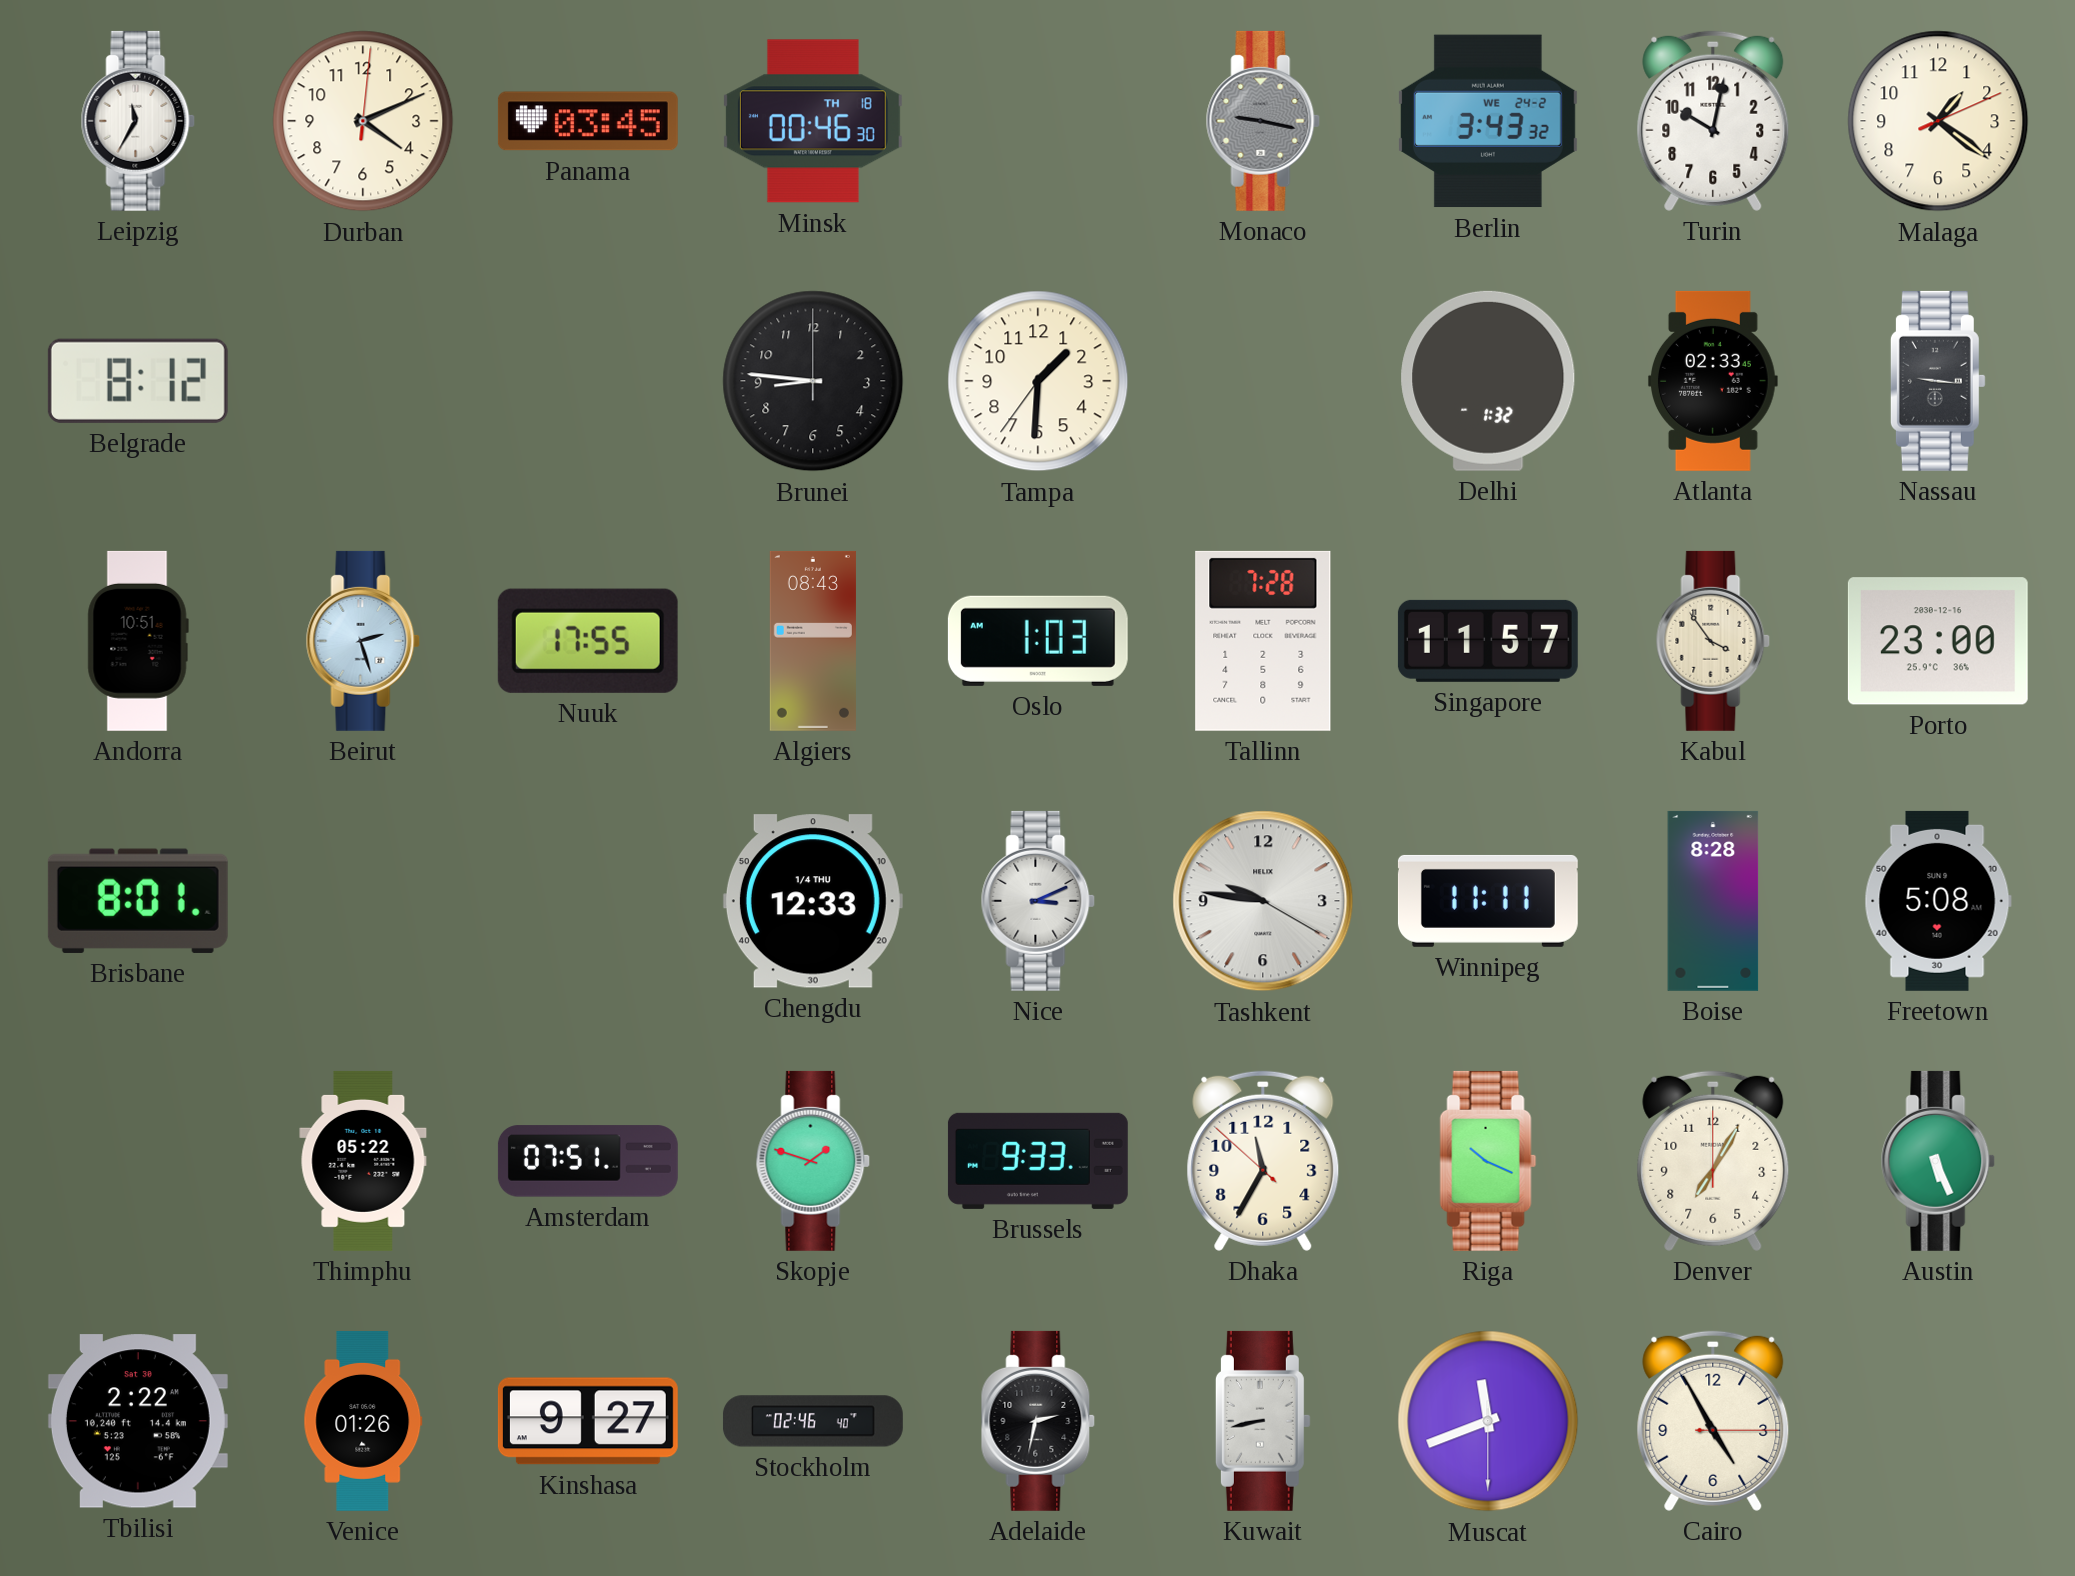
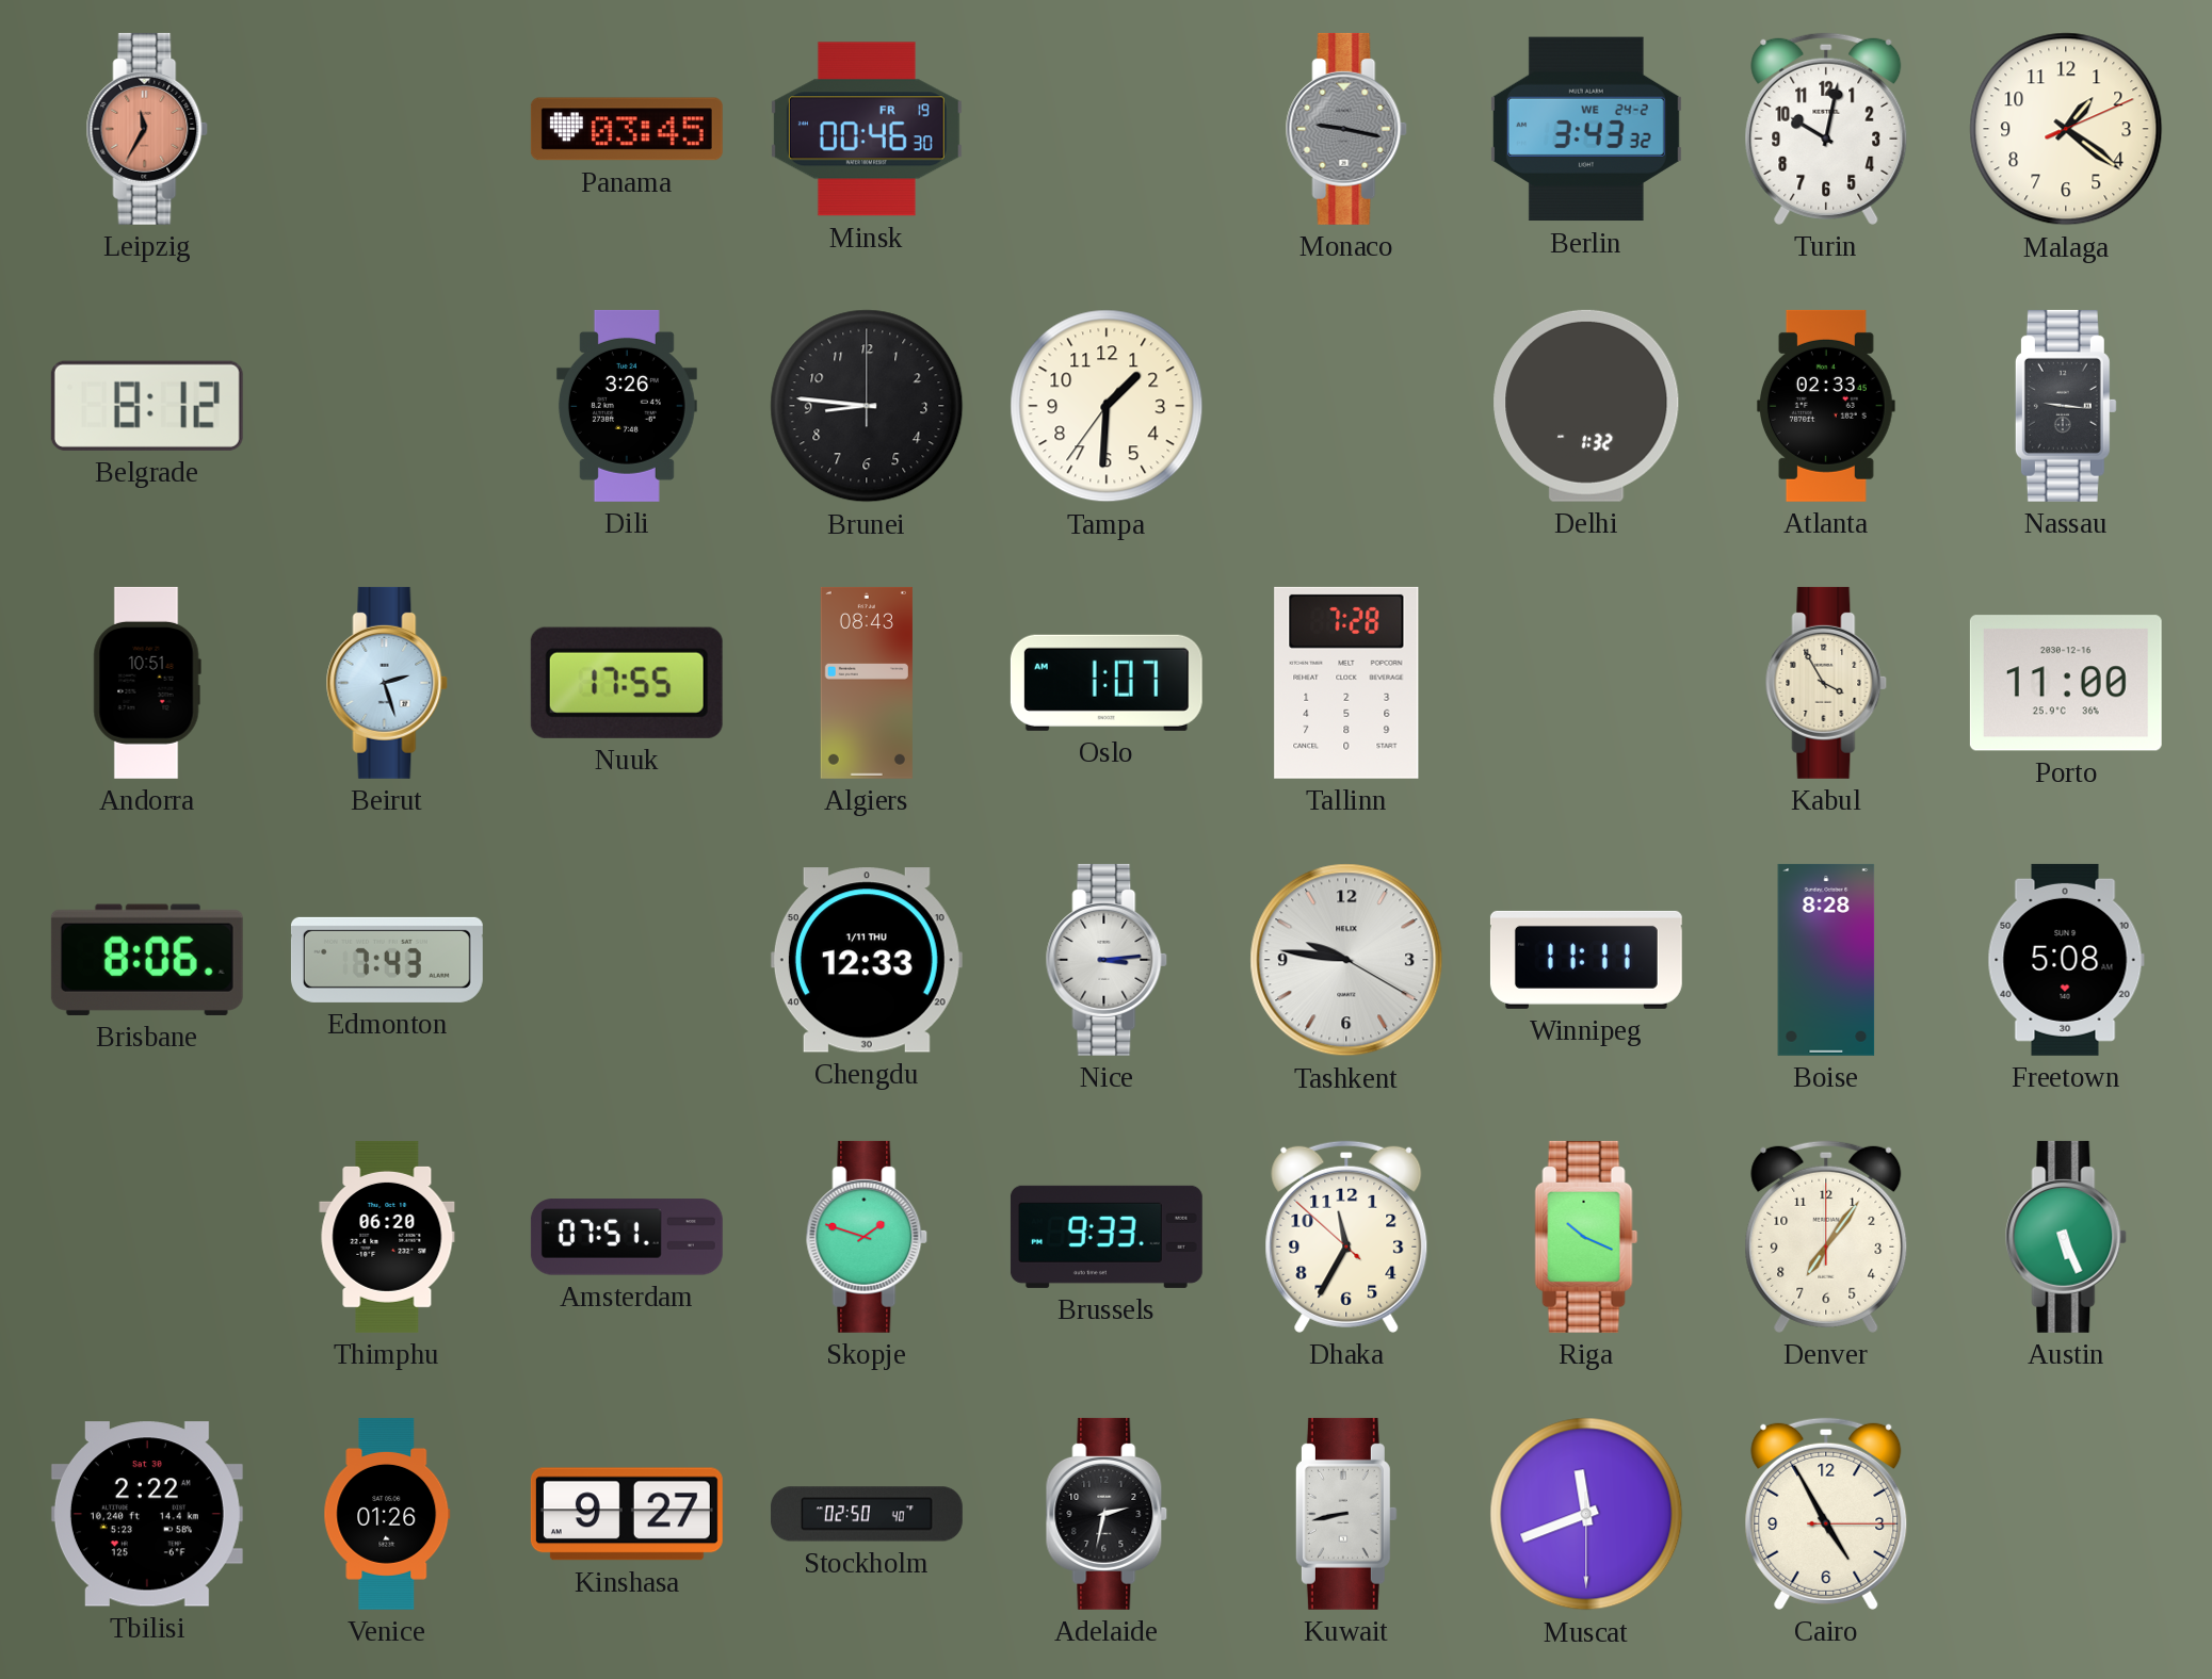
Leipzig dial: white -> salmon
Durban: 4:11 -> none
Minsk date: TH 18 -> FR 19
Dili: none -> 3:26
Oslo: 1:03 -> 1:07
Singapore: 11:57 -> none
Kabul: 3:54 -> 3:55
Porto: 23:00 -> 11:00
Brisbane: 8:01 -> 8:06
Edmonton: none -> 7:43
Chengdu date: 1/4 THU -> 1/11 THU
Nice: 3:11 -> 3:14
Thimphu: 05:22 -> 06:20
Denver: 7:05 -> 7:06
Stockholm: 02:46 -> 02:50
